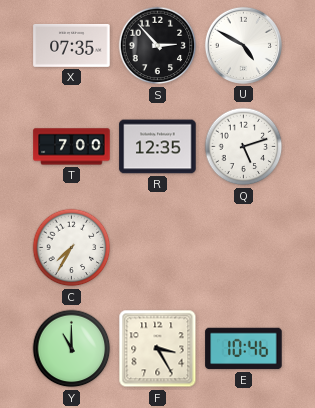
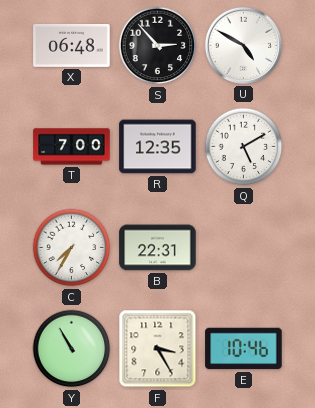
X: 07:35 -> 06:48
Q: 5:12 -> 5:10
B: none -> 22:31
Y: 11:00 -> 10:55
